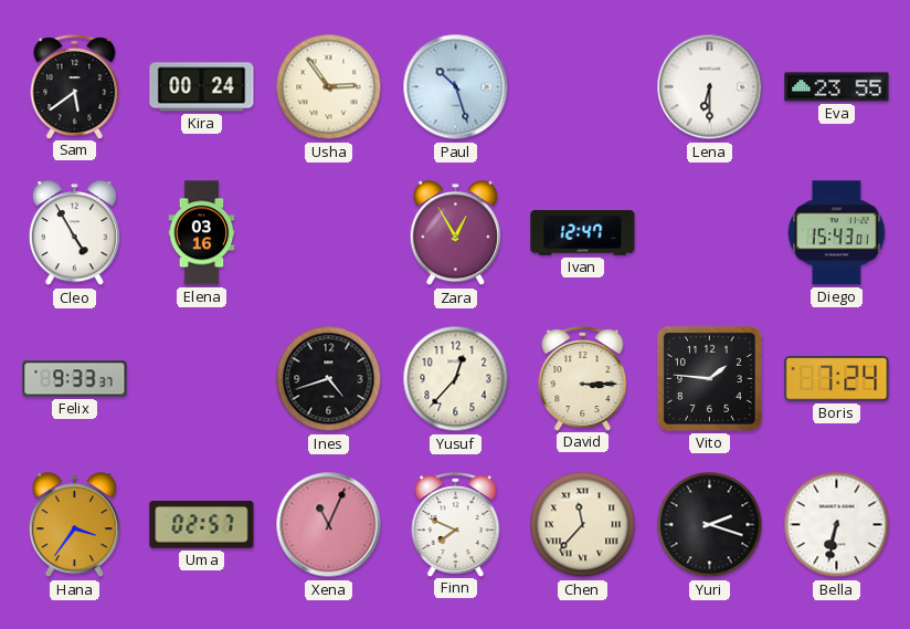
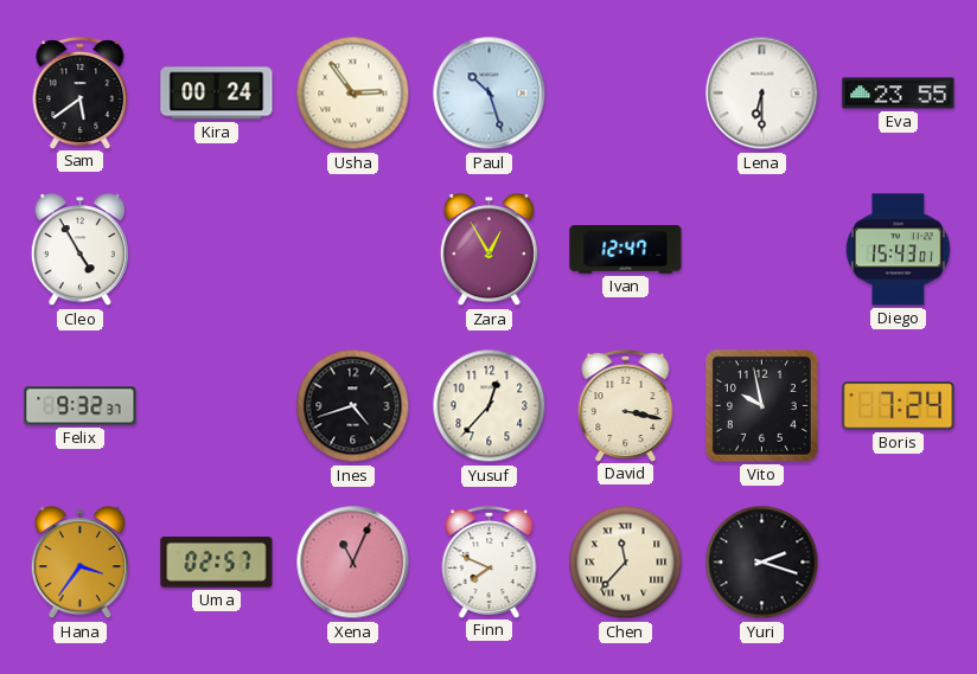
Elena: 03:16 -> none
Felix: 9:33 -> 9:32
David: 3:15 -> 3:17
Vito: 1:46 -> 9:58
Bella: 6:32 -> none
